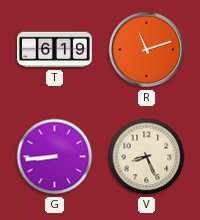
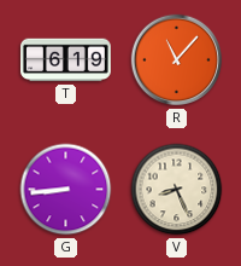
R: 11:12 -> 11:07
